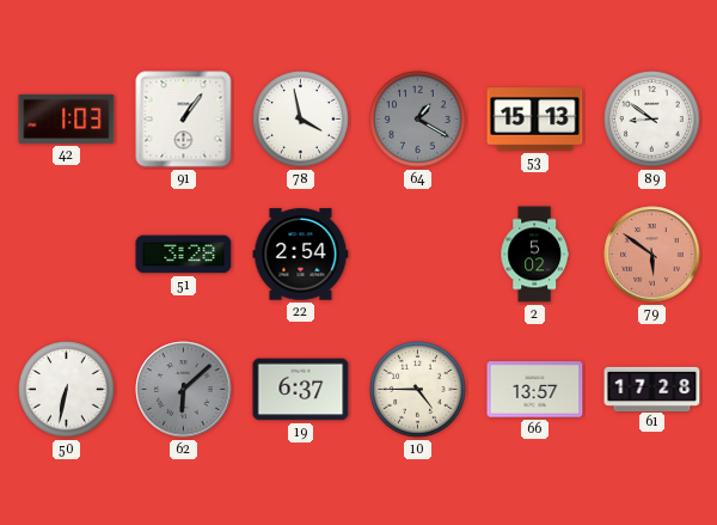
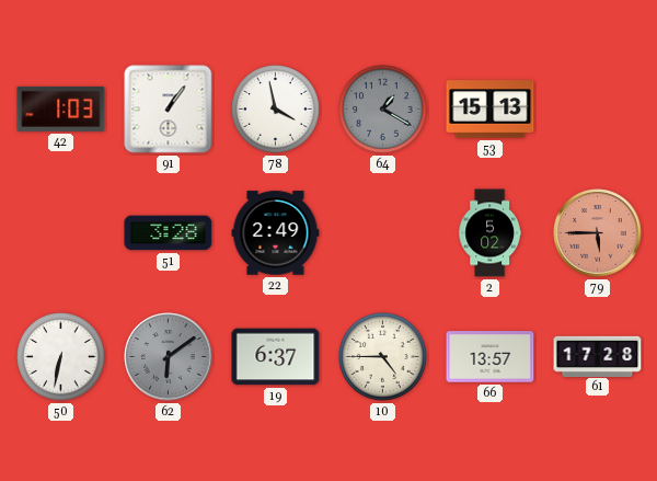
89: 8:51 -> none
22: 2:54 -> 2:49
79: 5:51 -> 5:45
62: 6:08 -> 6:09
